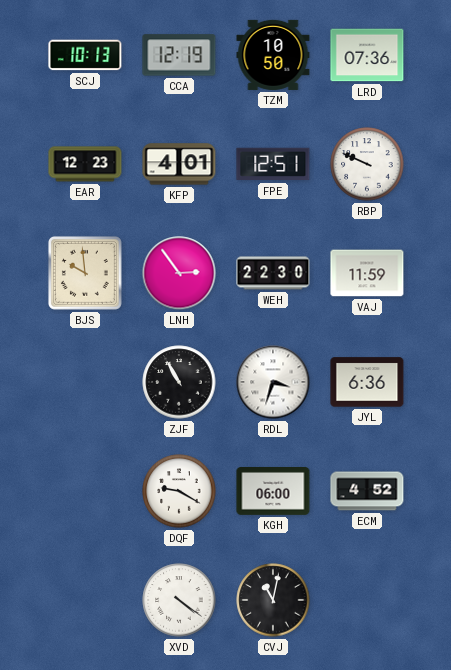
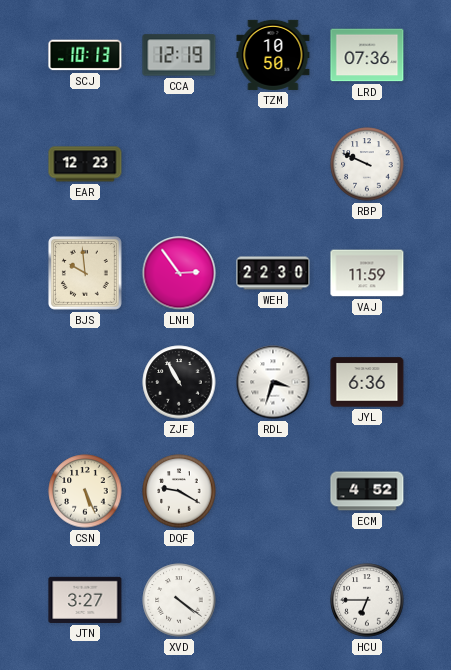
KFP: 4:01 -> none
FPE: 12:51 -> none
CSN: none -> 5:26
KGH: 06:00 -> none
JTN: none -> 3:27
CVJ: 11:02 -> none
HCU: none -> 6:45
